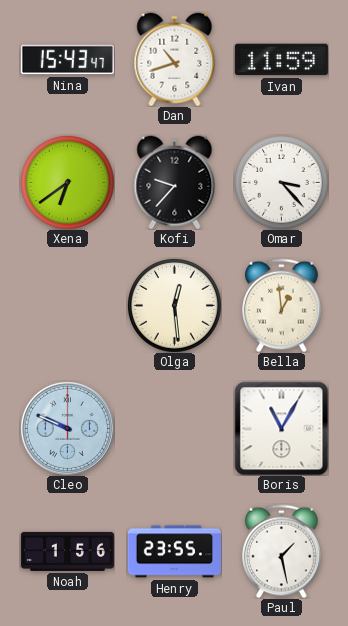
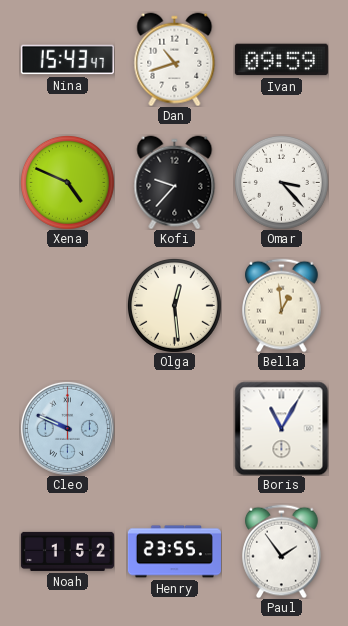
Ivan: 11:59 -> 09:59
Xena: 6:39 -> 4:49
Noah: 1:56 -> 1:52
Paul: 1:28 -> 1:54
